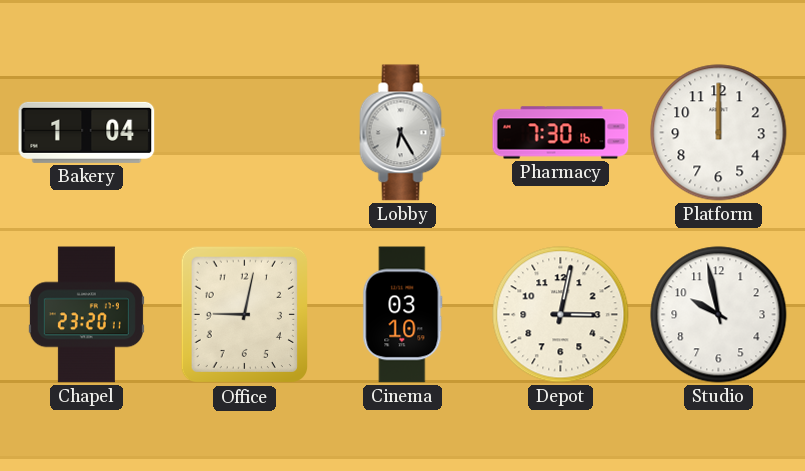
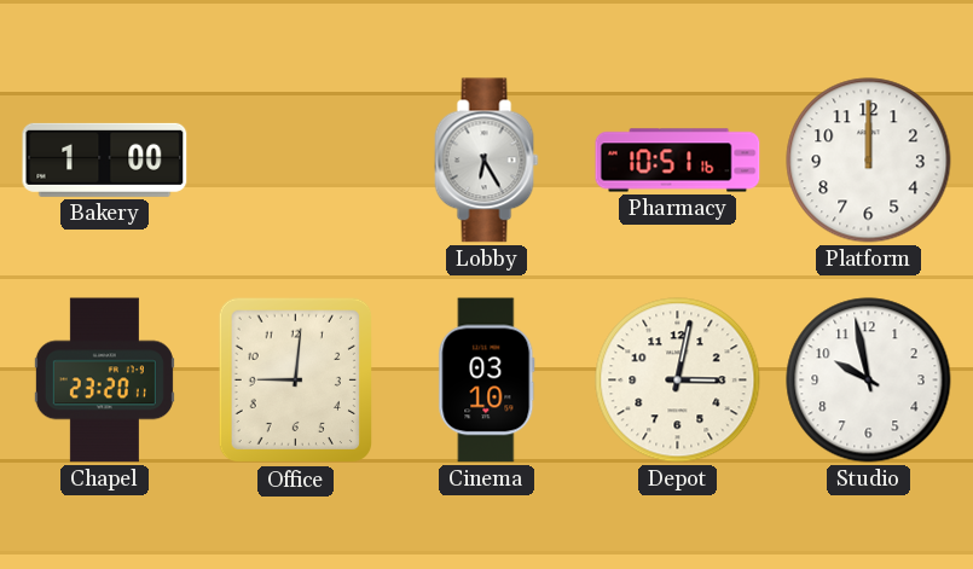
Bakery: 1:04 -> 1:00
Pharmacy: 7:30 -> 10:51
Office: 9:02 -> 9:01
